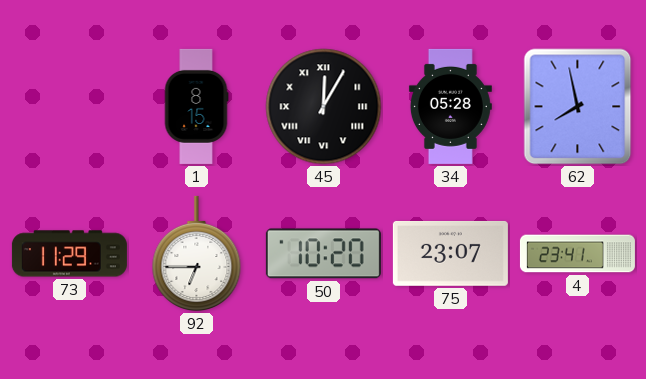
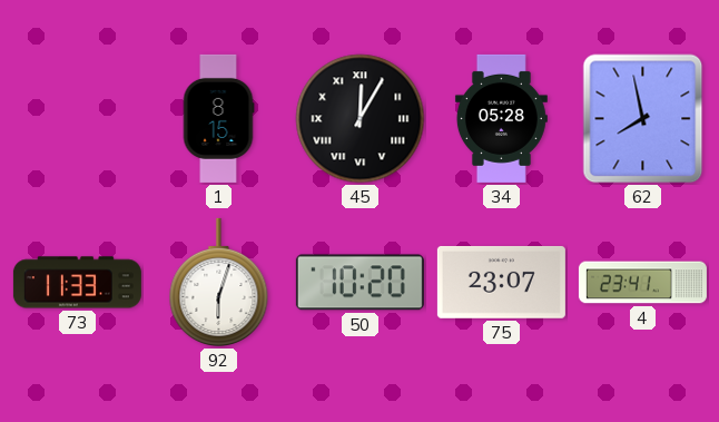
73: 11:29 -> 11:33
92: 6:45 -> 6:03
